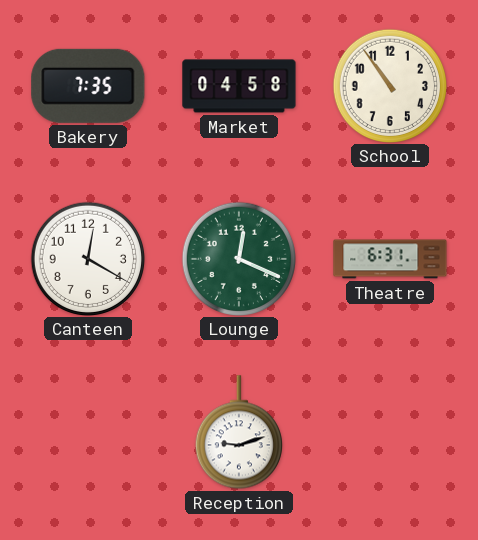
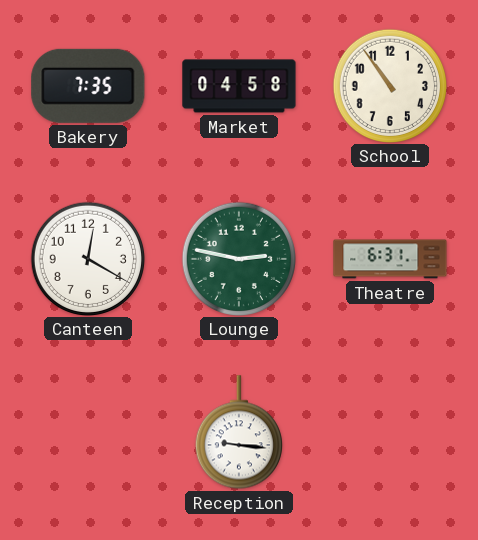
Lounge: 12:19 -> 2:47
Reception: 9:12 -> 9:16
